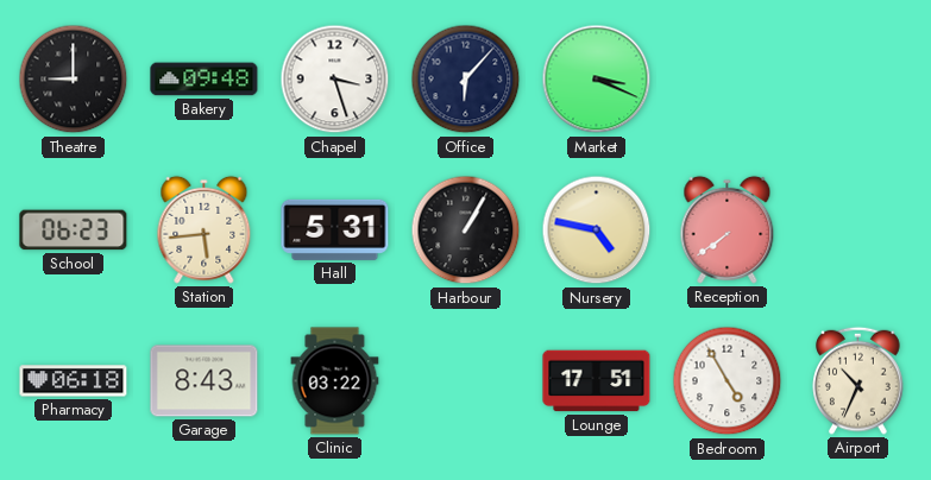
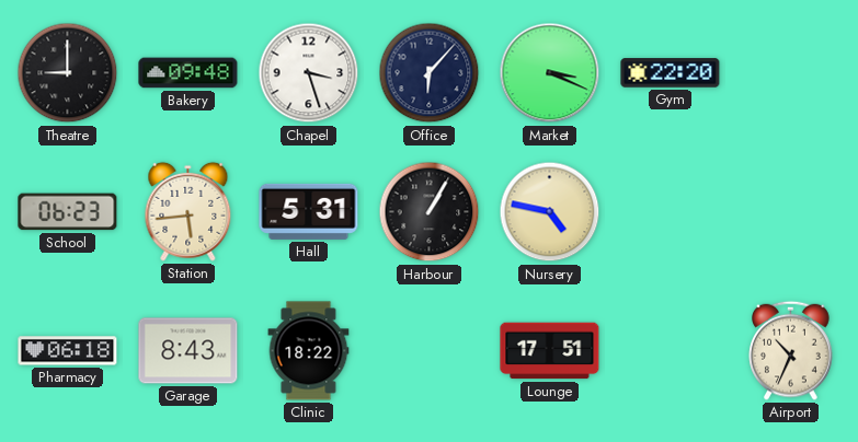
Gym: none -> 22:20
Reception: 7:39 -> none
Clinic: 03:22 -> 18:22
Bedroom: 4:55 -> none
